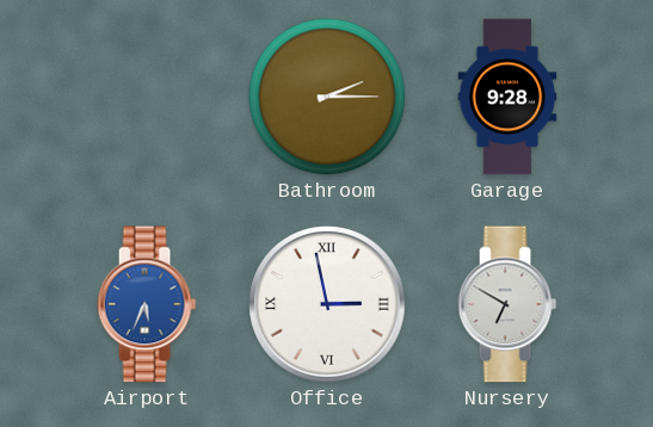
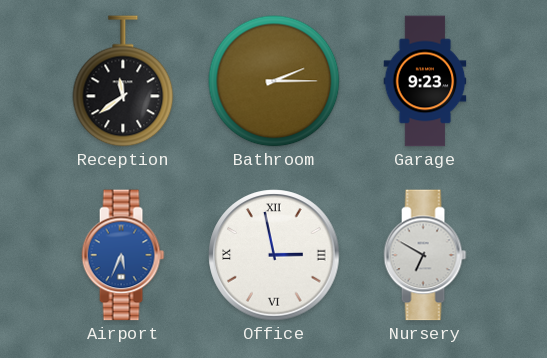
Reception: none -> 11:39
Garage: 9:28 -> 9:23
